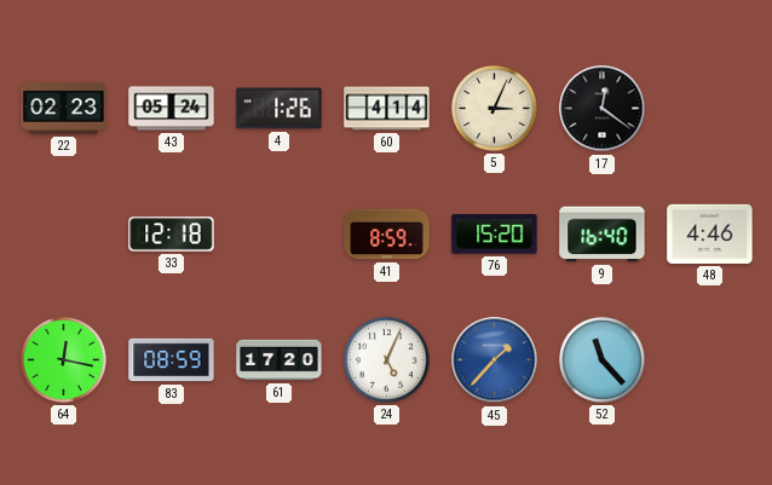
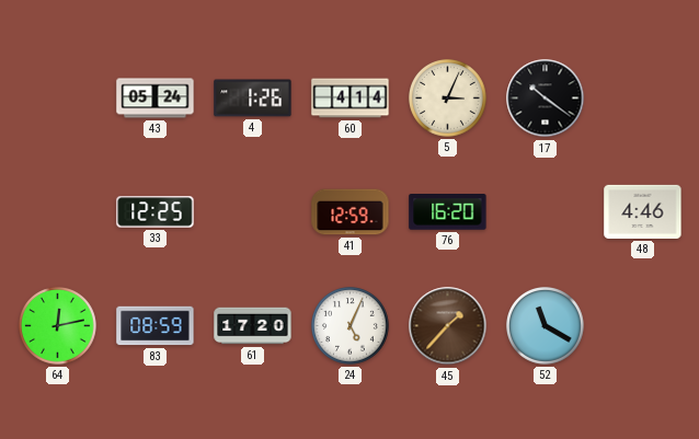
22: 02:23 -> none
17: 12:21 -> 10:21
33: 12:18 -> 12:25
41: 8:59 -> 12:59
76: 15:20 -> 16:20
9: 16:40 -> none
64: 12:17 -> 12:13
45 dial: blue -> brown
52: 11:23 -> 11:20
